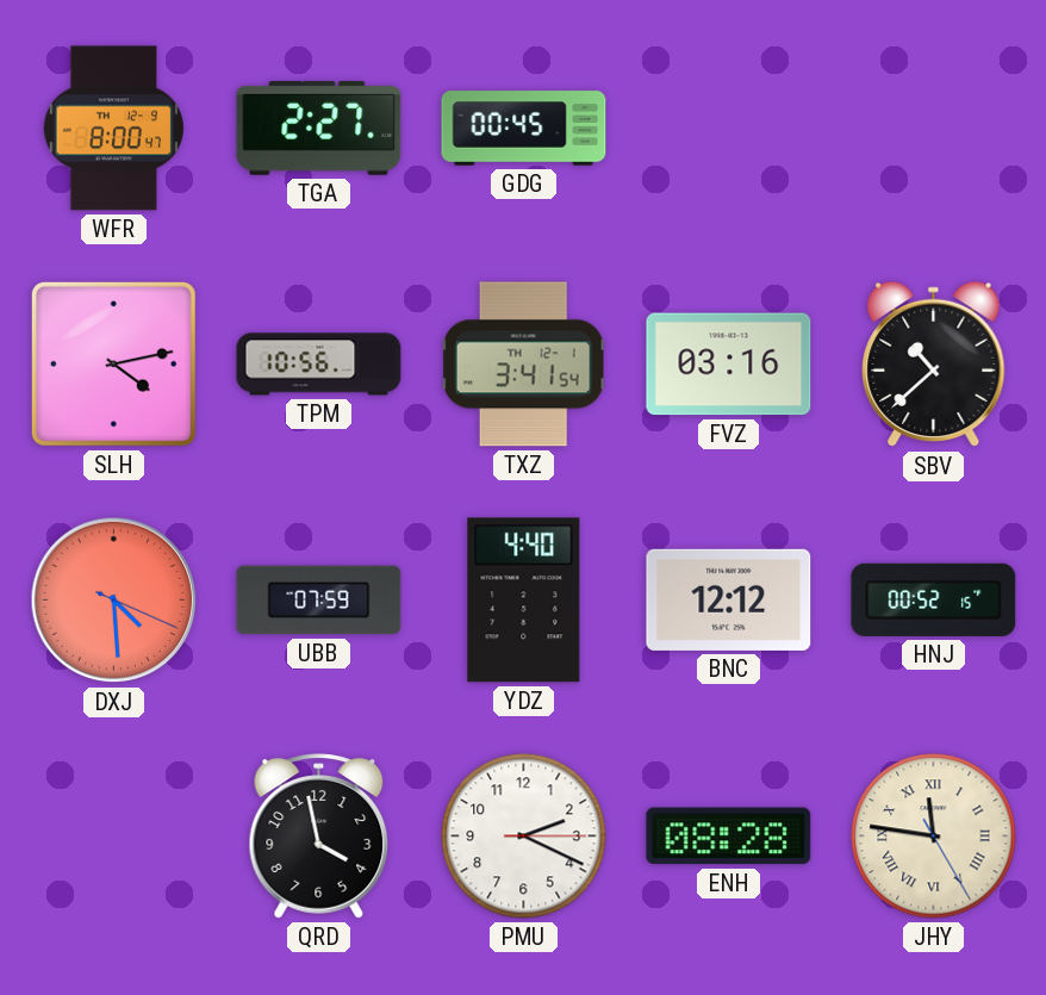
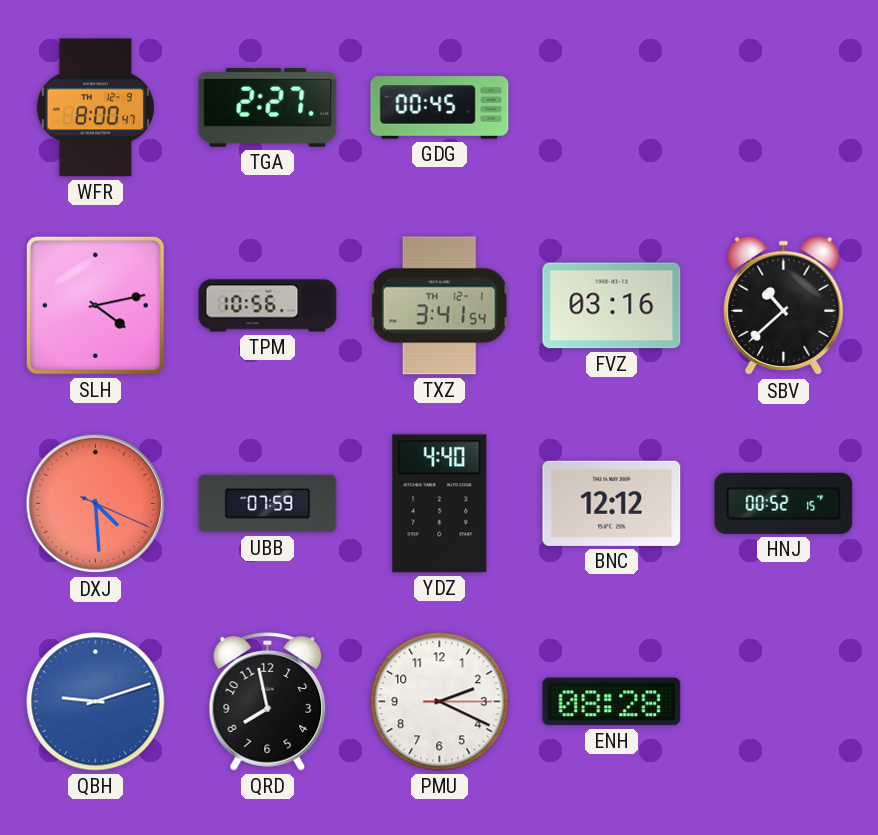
QBH: none -> 9:12
QRD: 3:58 -> 7:58
JHY: 11:46 -> none
